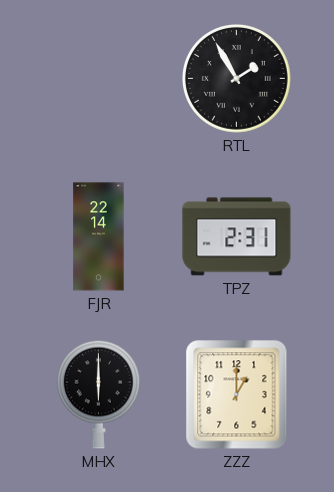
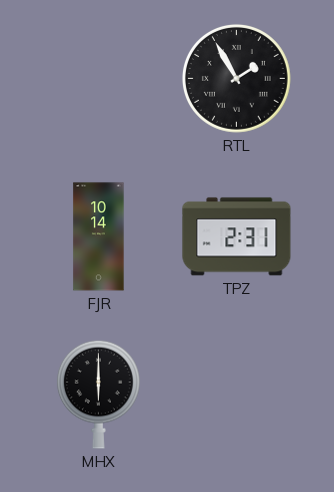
FJR: 22:14 -> 10:14
ZZZ: 1:00 -> none
